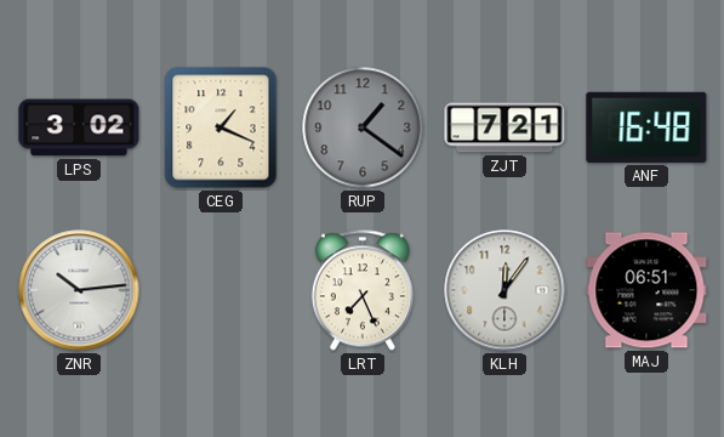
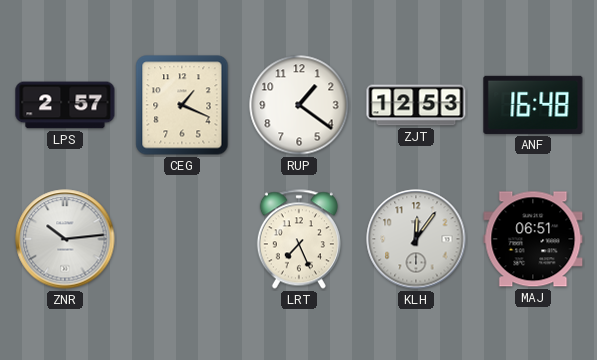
LPS: 3:02 -> 2:57
RUP dial: grey -> white
ZJT: 7:21 -> 12:53
